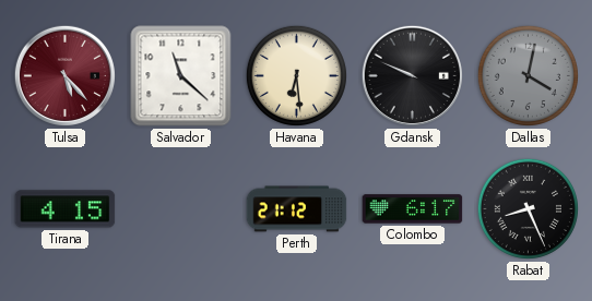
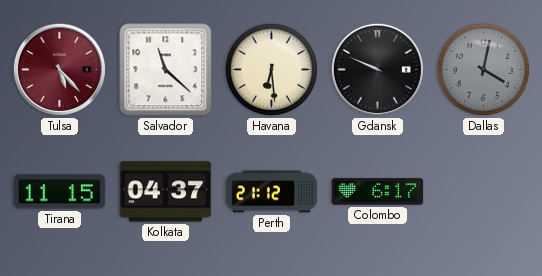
Tirana: 4:15 -> 11:15
Kolkata: none -> 04:37
Rabat: 8:26 -> none
